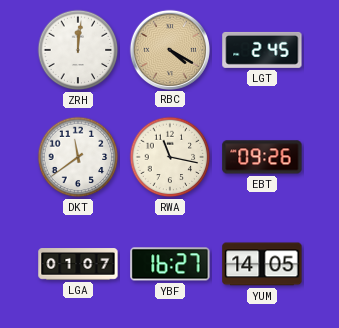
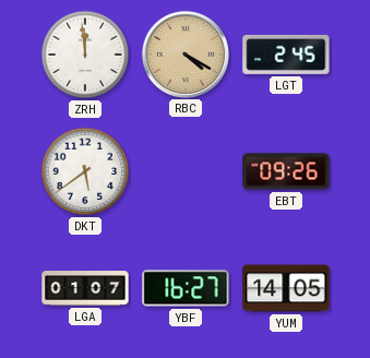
ZRH: 12:01 -> 11:59
DKT: 11:39 -> 5:39
RWA: 11:17 -> none
